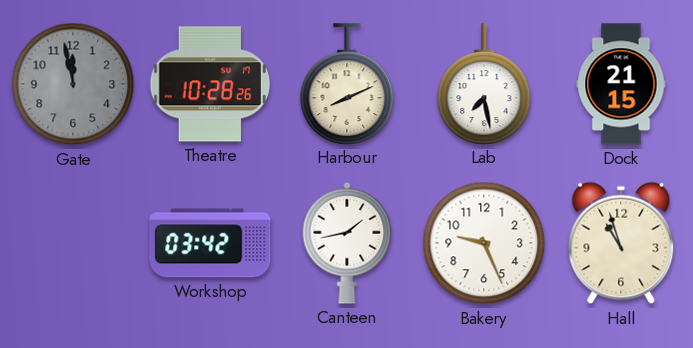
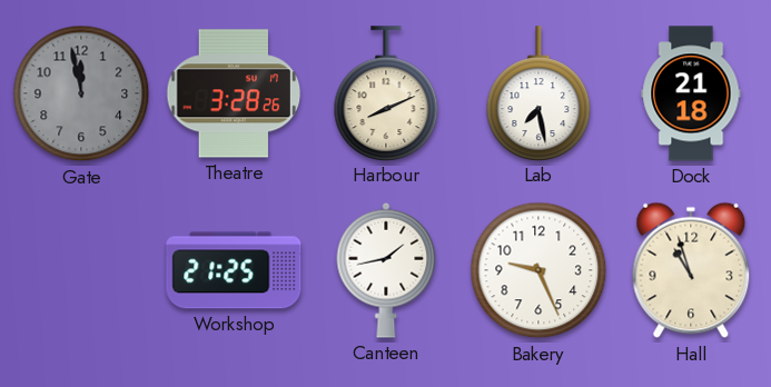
Theatre: 10:28 -> 3:28
Dock: 21:15 -> 21:18
Workshop: 03:42 -> 21:25
